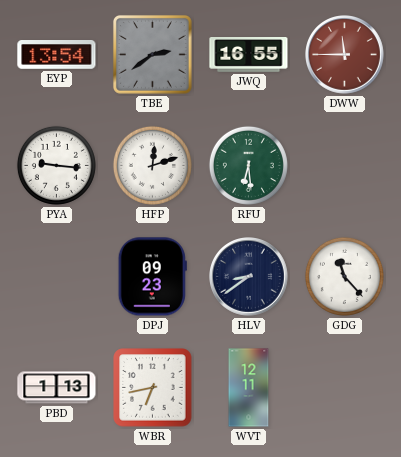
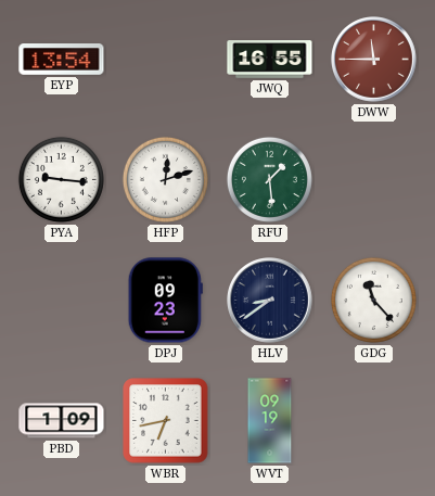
TBE: 2:39 -> none
RFU: 6:29 -> 1:29
PBD: 1:13 -> 1:09
WVT: 12:11 -> 09:19
